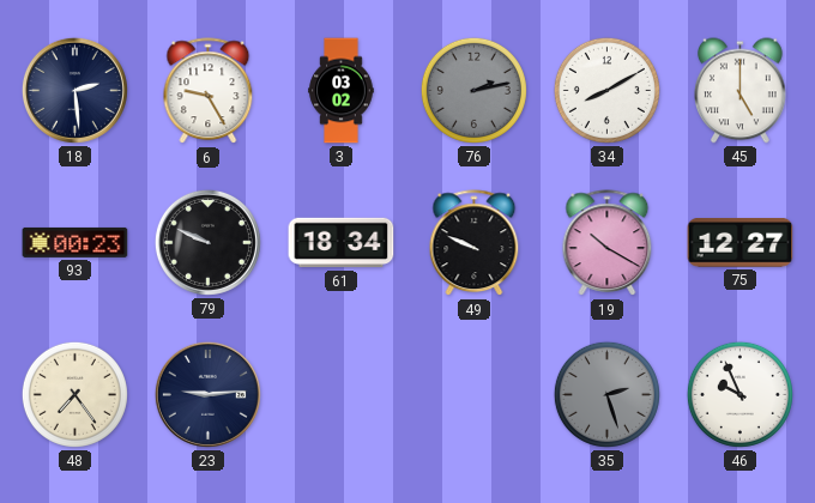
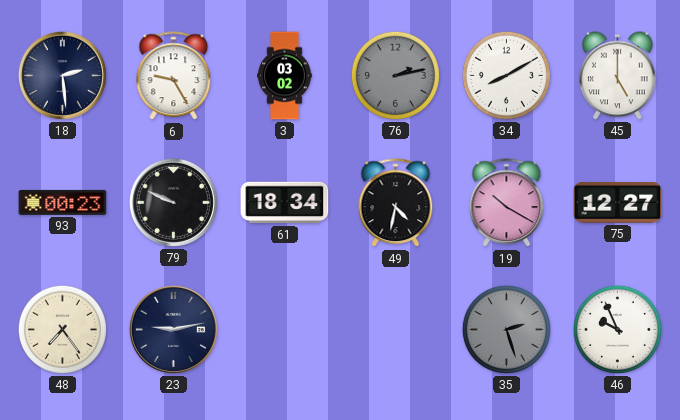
49: 9:49 -> 4:32
23: 9:14 -> 9:13
